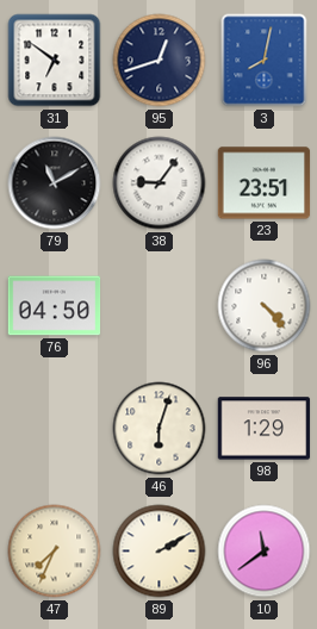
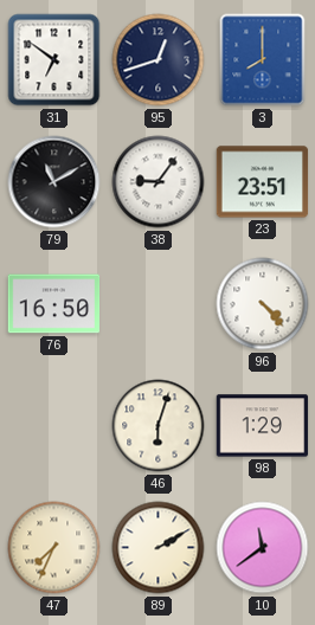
3: 8:02 -> 8:00
76: 04:50 -> 16:50
